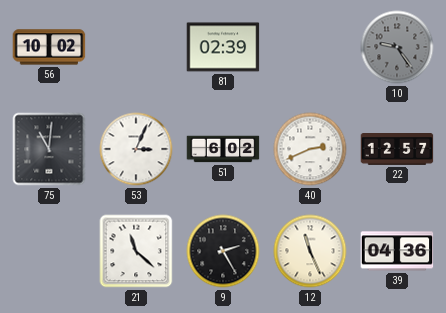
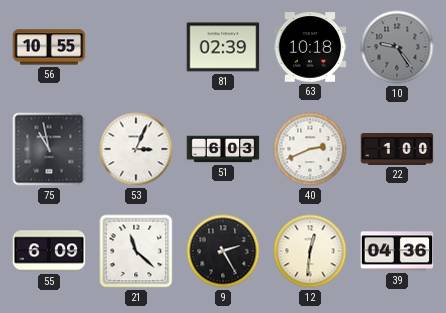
56: 10:02 -> 10:55
63: none -> 10:18
75: 11:01 -> 10:58
51: 6:02 -> 6:03
22: 12:57 -> 1:00
55: none -> 6:09
12: 11:26 -> 12:31
